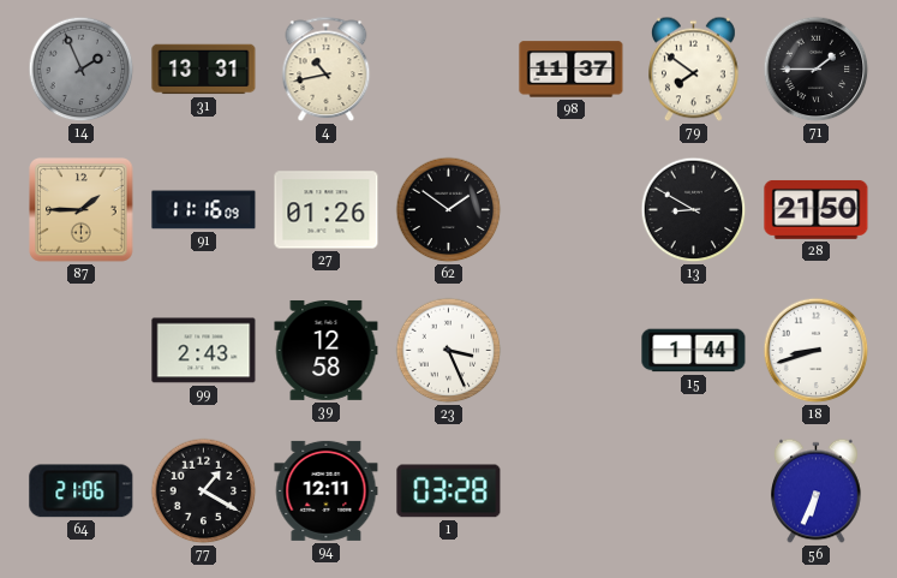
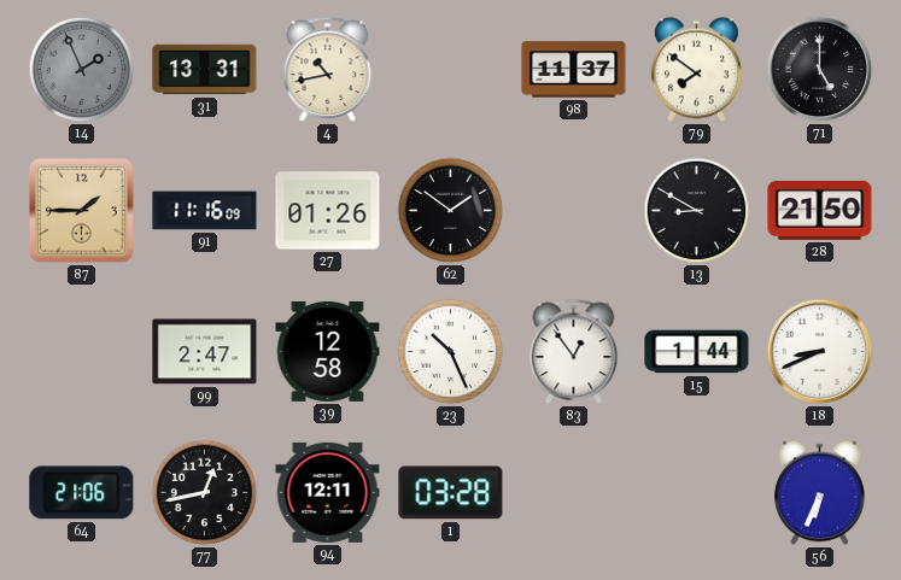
71: 1:45 -> 5:00
99: 2:43 -> 2:47
23: 3:26 -> 10:26
83: none -> 12:54
18: 8:42 -> 8:41
77: 1:20 -> 12:43
